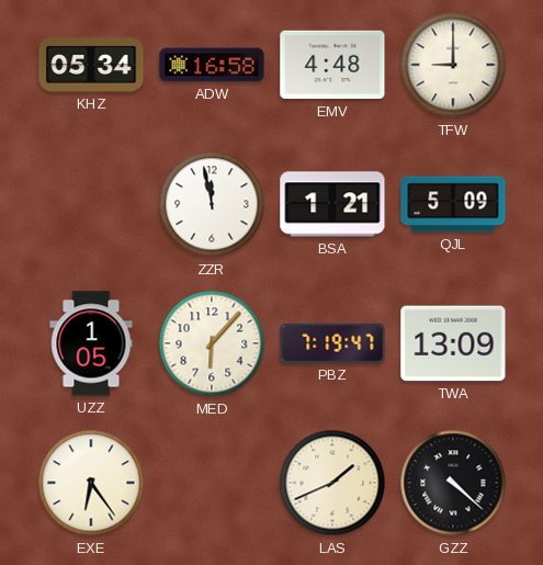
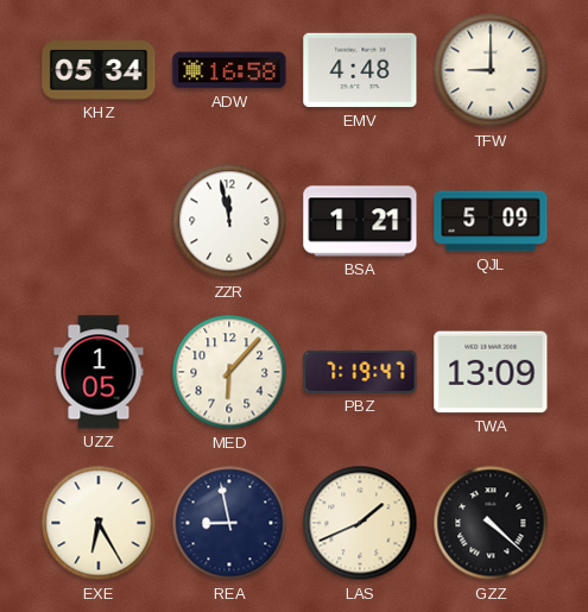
EXE: 6:24 -> 6:25
REA: none -> 8:58
